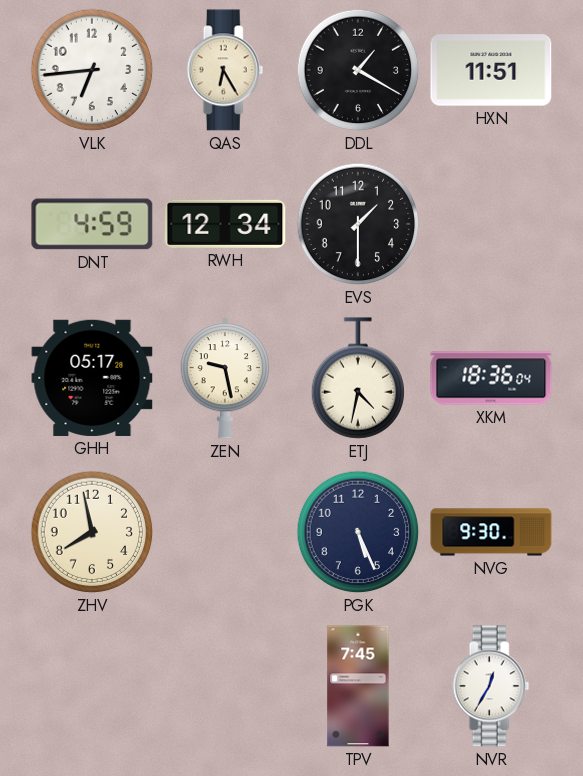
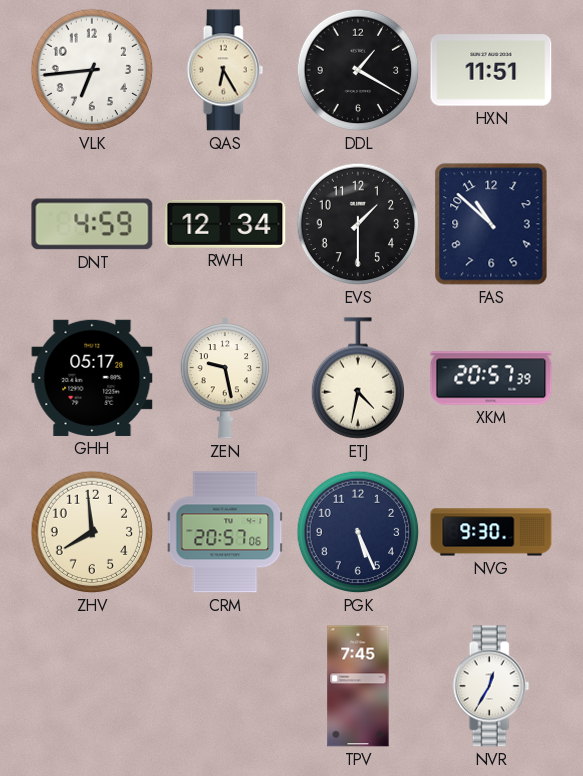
FAS: none -> 10:52
XKM: 18:36 -> 20:57
ZHV: 7:58 -> 7:59
CRM: none -> 20:57
